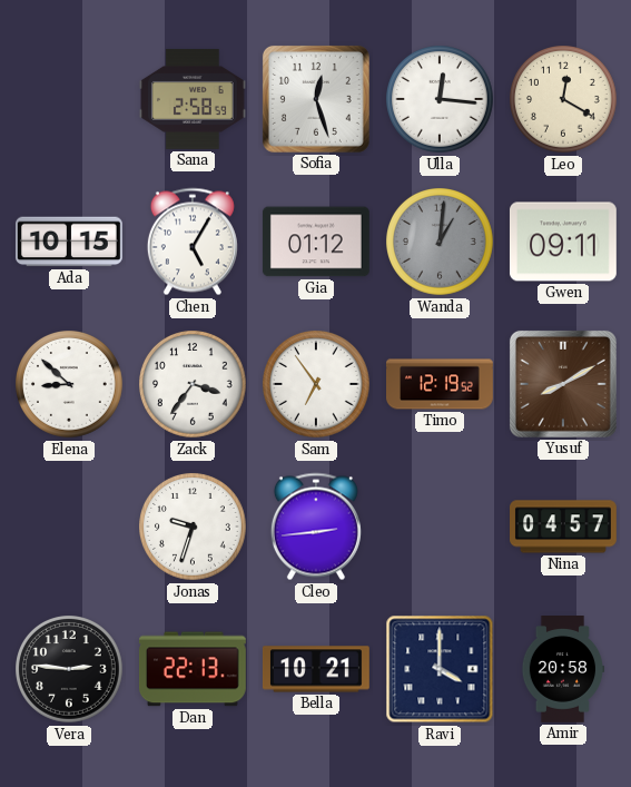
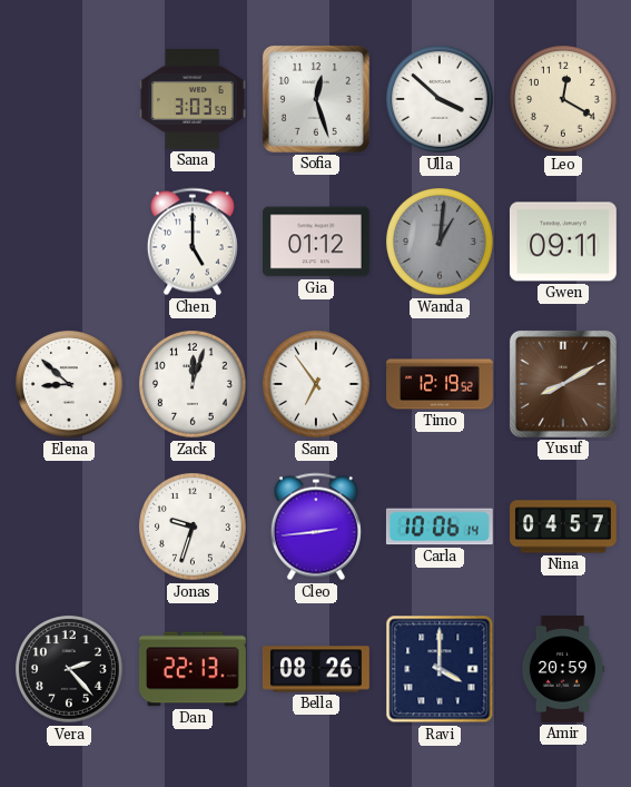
Sana: 2:58 -> 3:03
Ulla: 12:16 -> 3:52
Ada: 10:15 -> none
Chen: 5:05 -> 5:00
Zack: 3:36 -> 12:03
Carla: none -> 10:06
Vera: 2:46 -> 2:23
Bella: 10:21 -> 08:26
Amir: 20:58 -> 20:59
